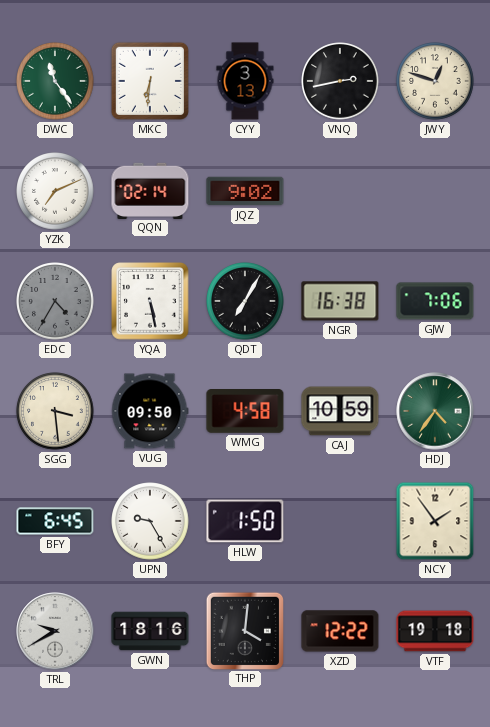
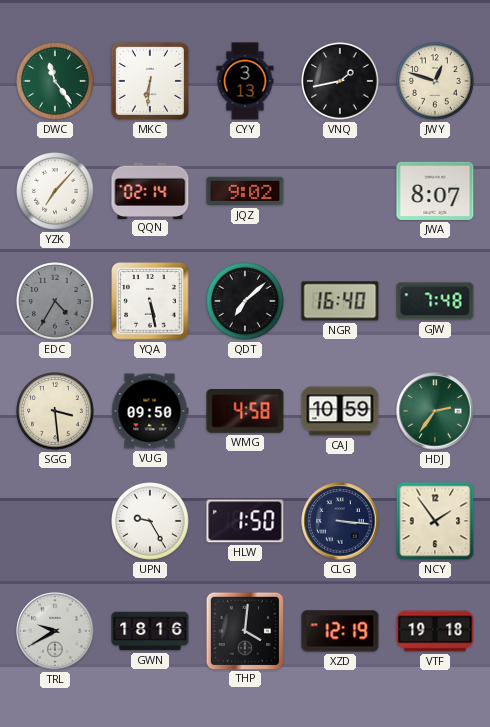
VNQ: 2:43 -> 1:43
YZK: 7:11 -> 7:07
JWA: none -> 8:07
QDT: 7:05 -> 7:08
NGR: 16:38 -> 16:40
GJW: 7:06 -> 7:48
HDJ: 4:36 -> 2:36
BFY: 6:45 -> none
CLG: none -> 3:16
XZD: 12:22 -> 12:19
